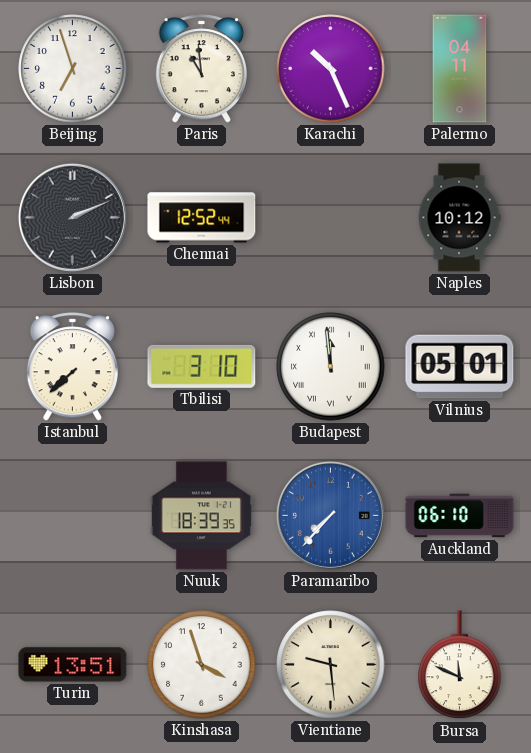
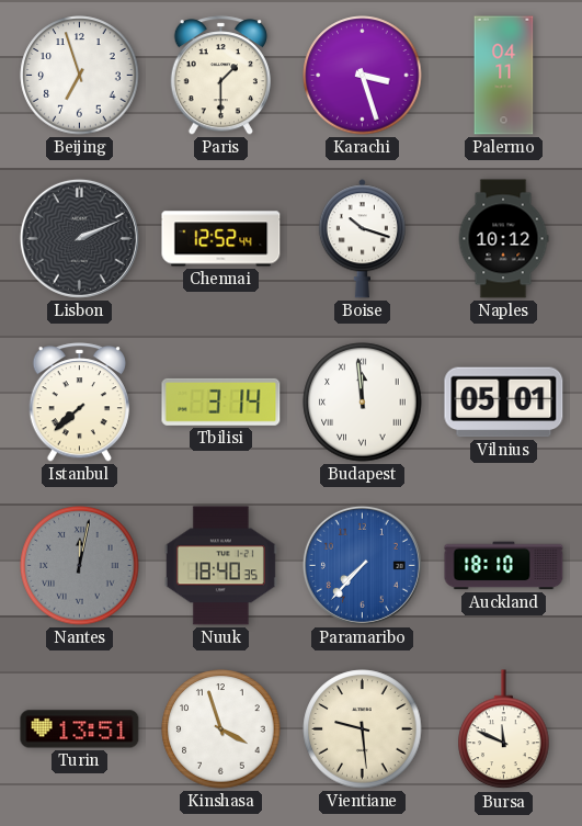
Paris: 10:59 -> 1:30
Karachi: 10:26 -> 3:27
Boise: none -> 10:18
Tbilisi: 3:10 -> 3:14
Nantes: none -> 12:02
Nuuk: 18:39 -> 18:40
Auckland: 06:10 -> 18:10
